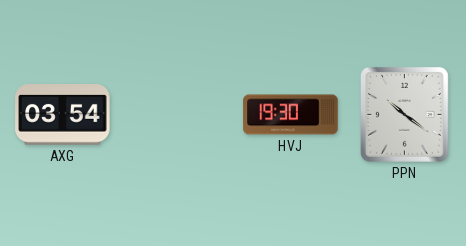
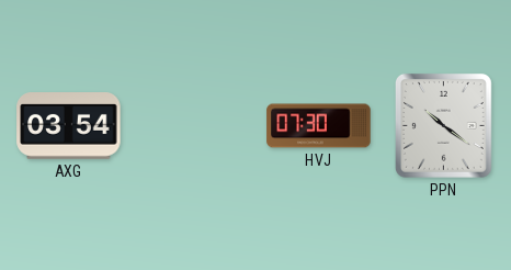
HVJ: 19:30 -> 07:30
